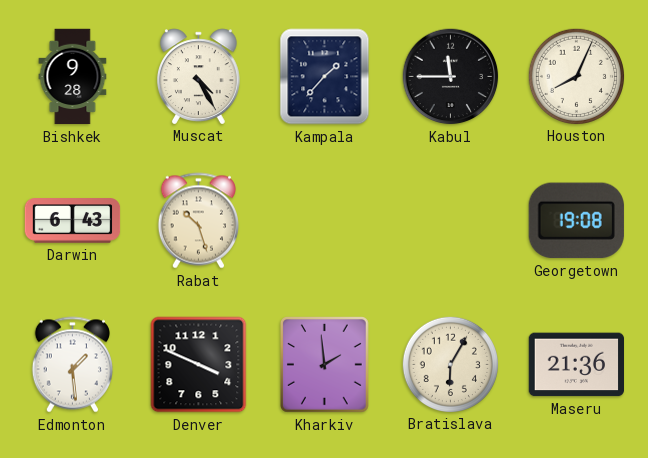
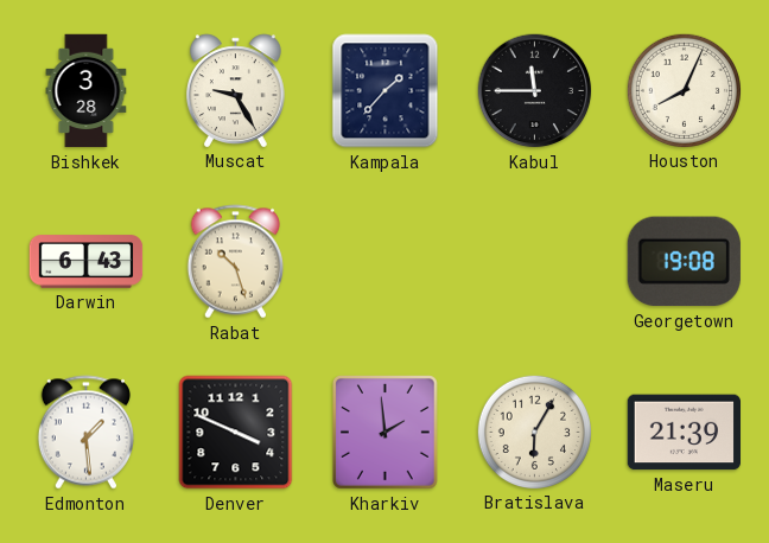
Bishkek: 9:28 -> 3:28
Muscat: 4:25 -> 9:25
Maseru: 21:36 -> 21:39
